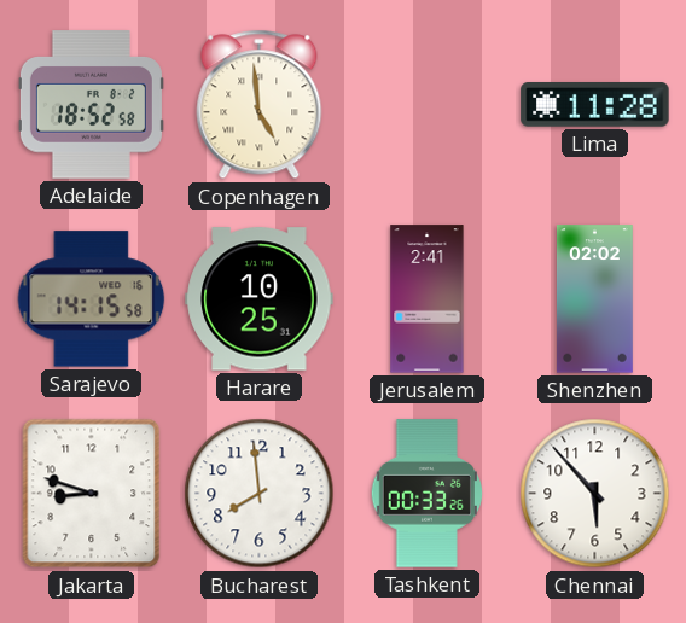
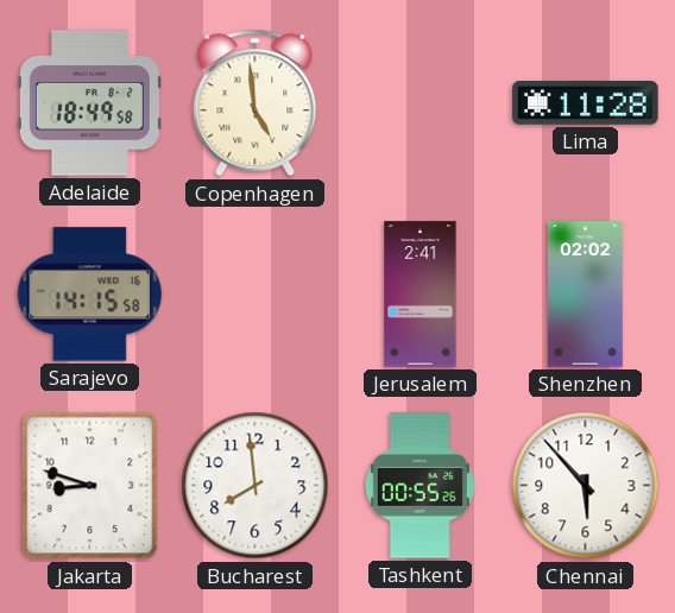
Adelaide: 18:52 -> 18:49
Harare: 10:25 -> none
Tashkent: 00:33 -> 00:55
